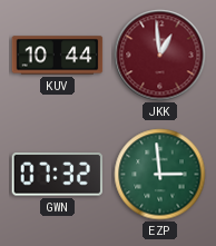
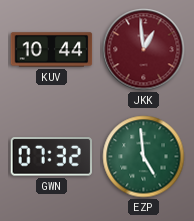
EZP: 2:59 -> 4:59
